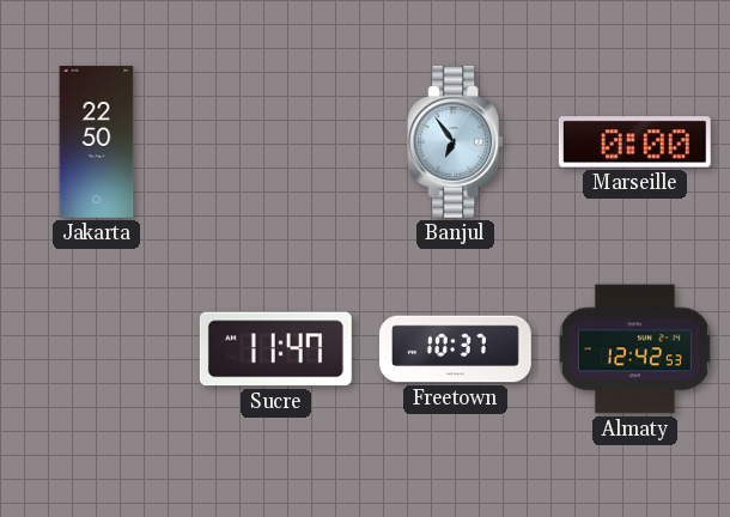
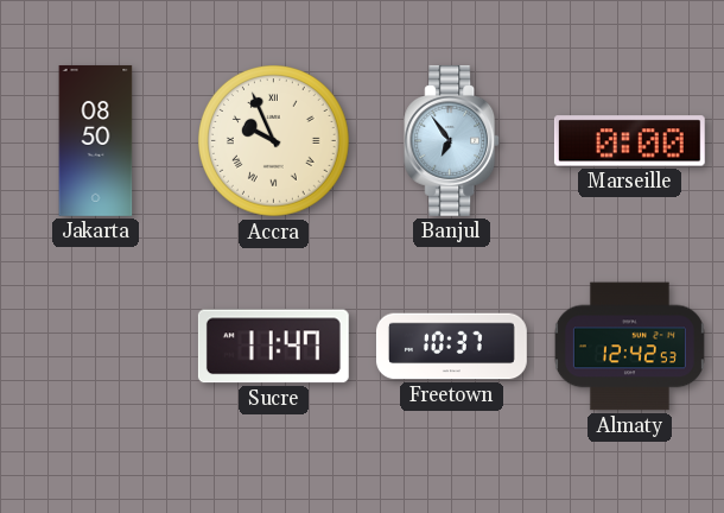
Jakarta: 22:50 -> 08:50
Accra: none -> 9:56
